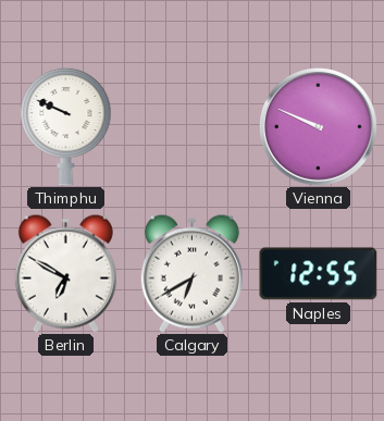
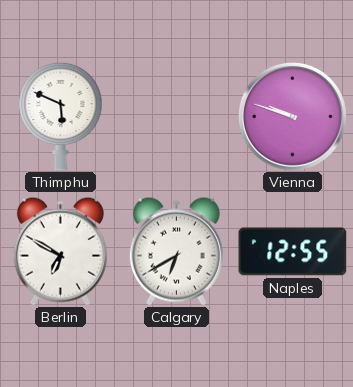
Thimphu: 9:49 -> 5:49
Vienna: 9:49 -> 9:48
